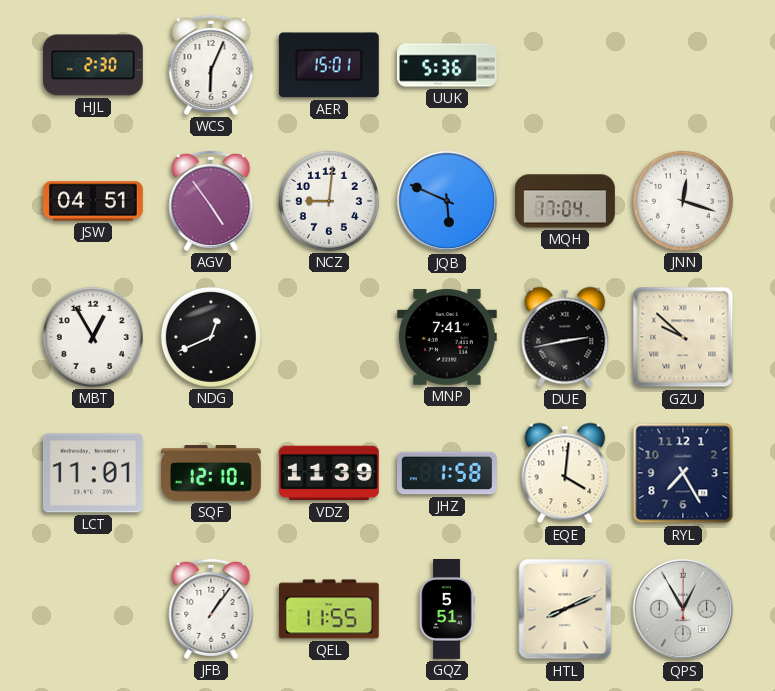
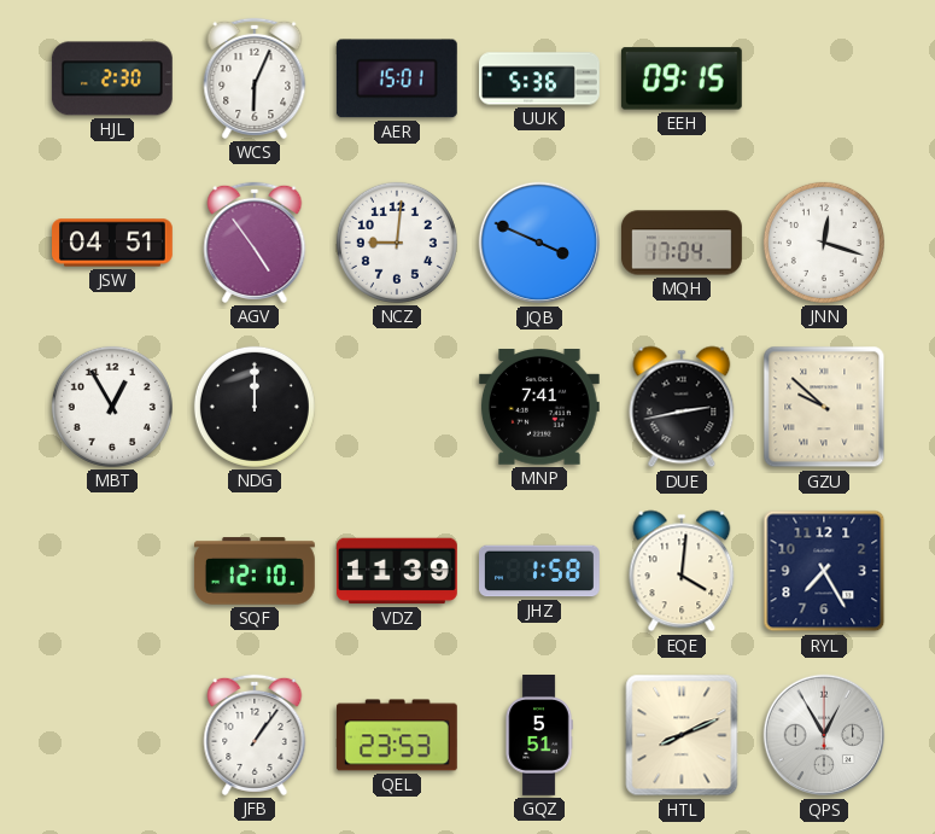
EEH: none -> 09:15
JQB: 5:49 -> 3:49
NDG: 12:41 -> 12:00
LCT: 11:01 -> none
QEL: 11:55 -> 23:53
